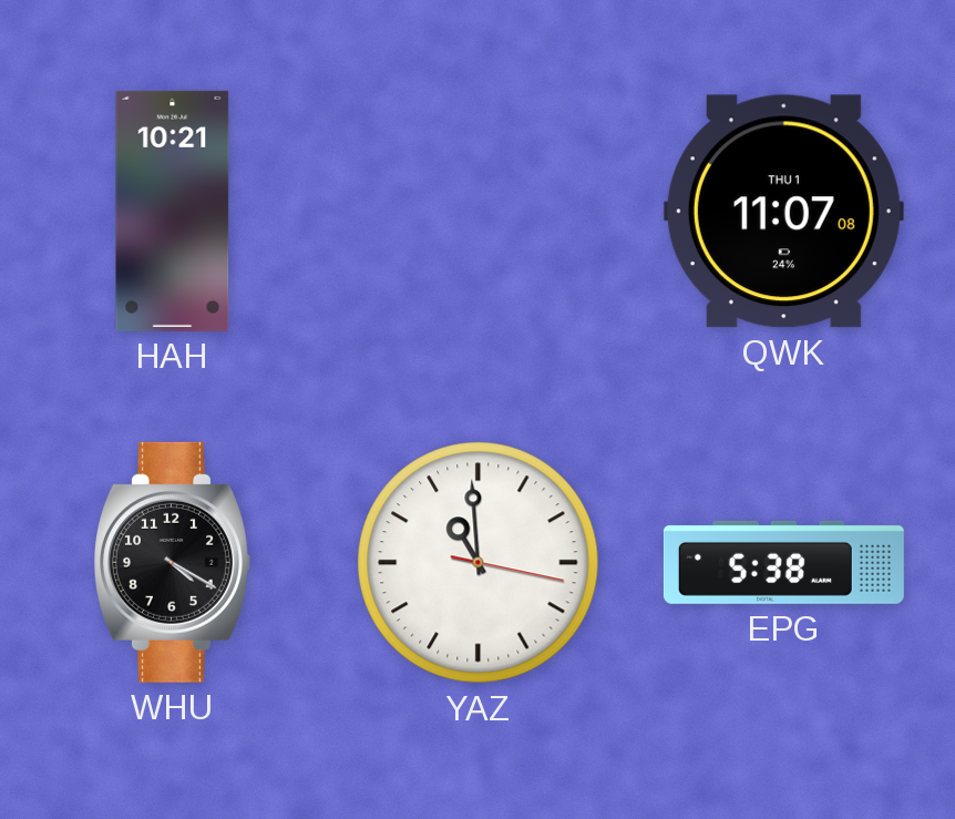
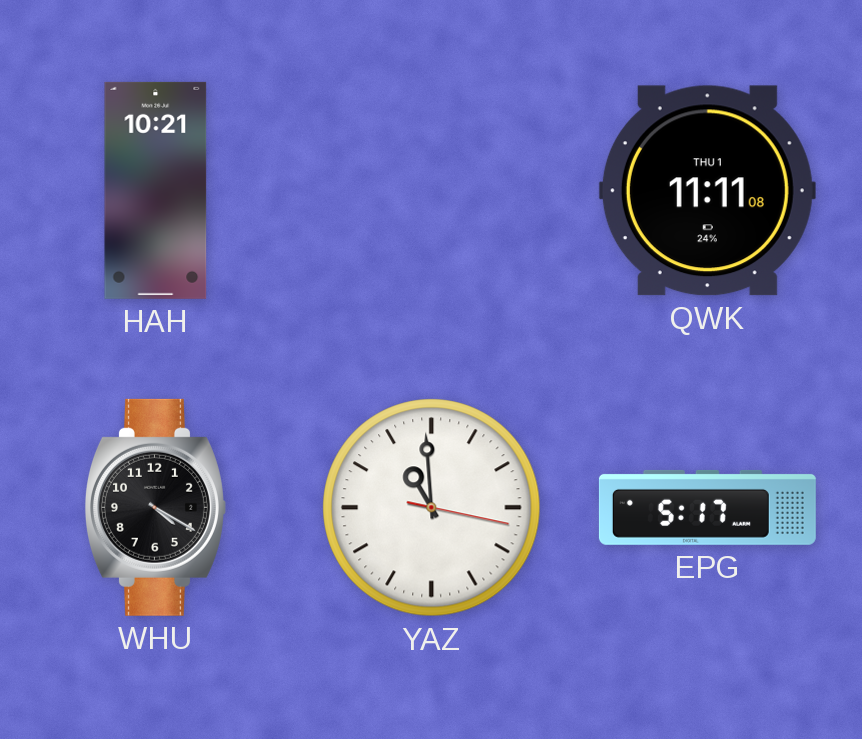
QWK: 11:07 -> 11:11
EPG: 5:38 -> 5:17
